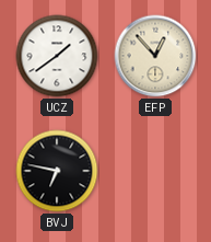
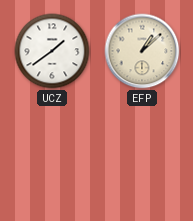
EFP: 12:53 -> 1:08
BVJ: 6:47 -> none
